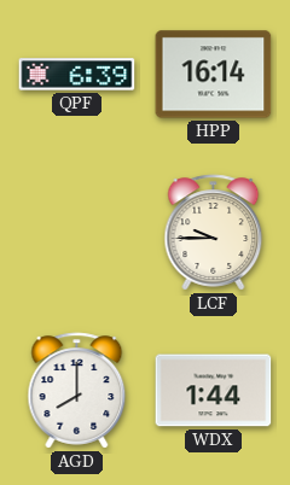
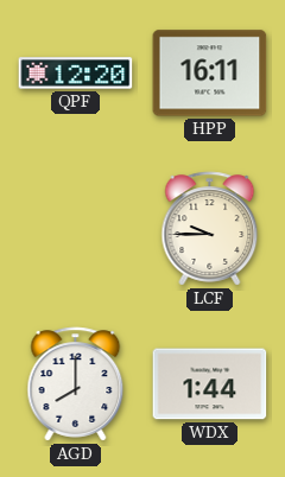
QPF: 6:39 -> 12:20
HPP: 16:14 -> 16:11
